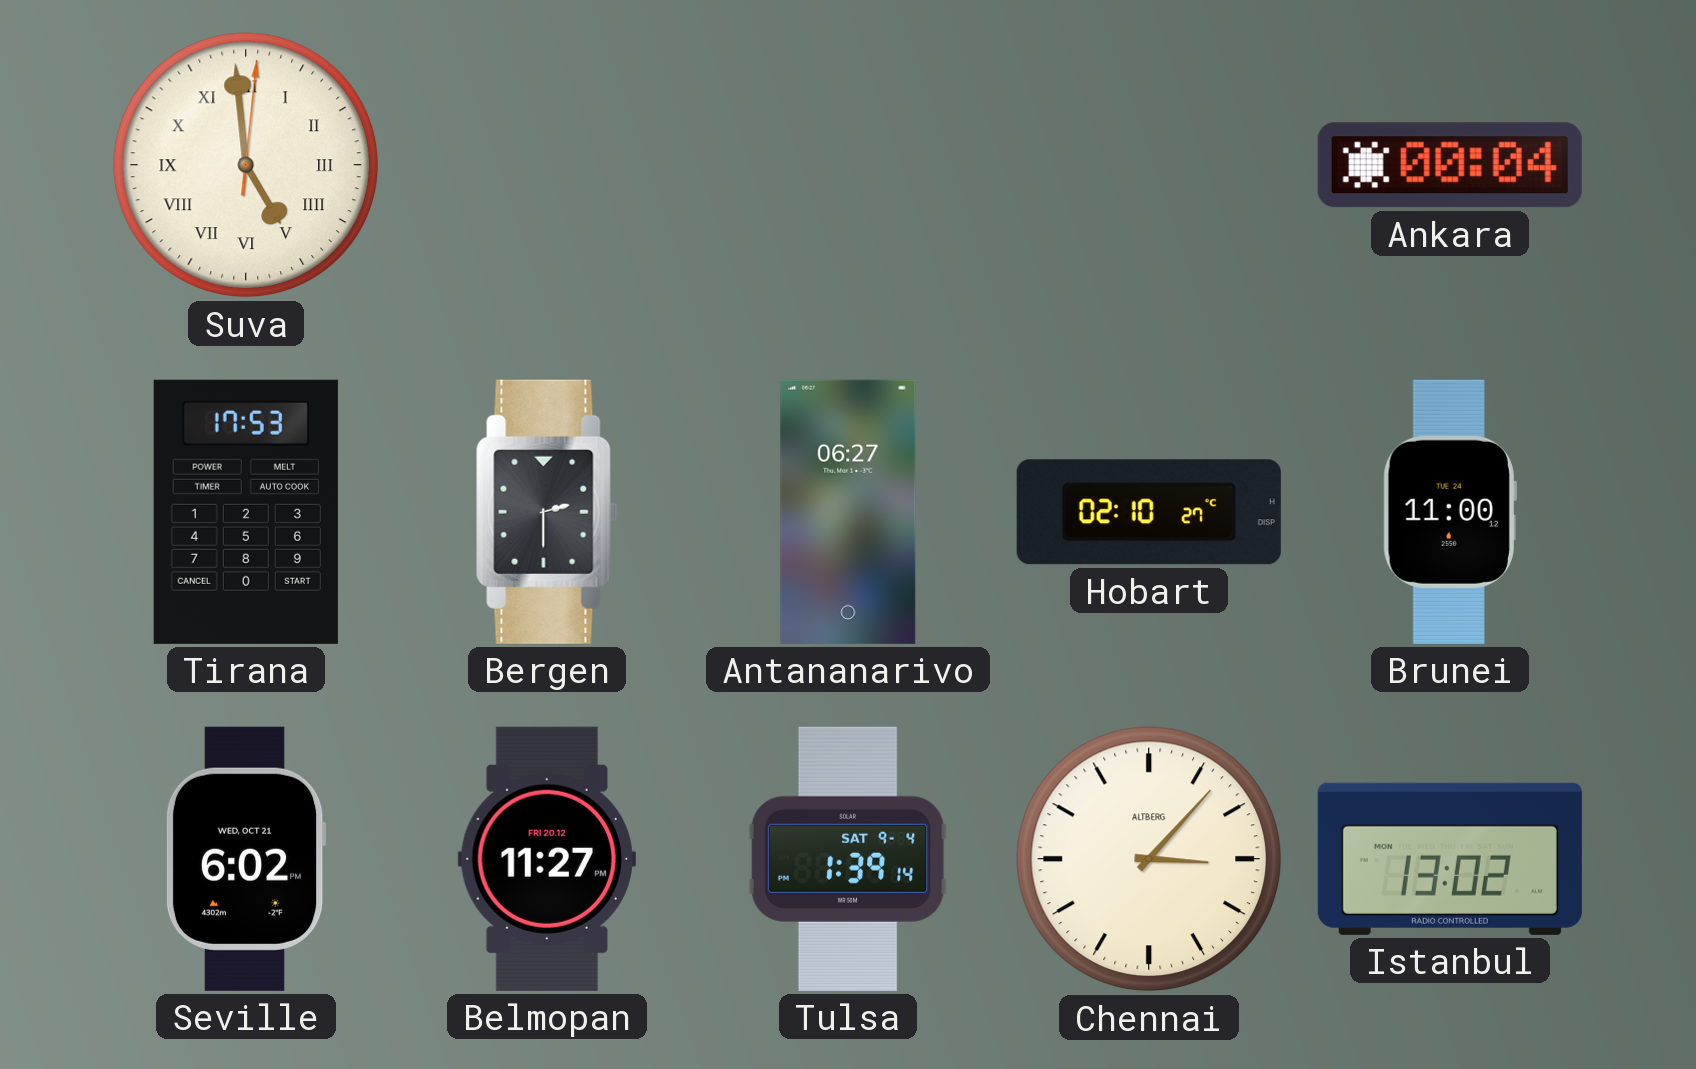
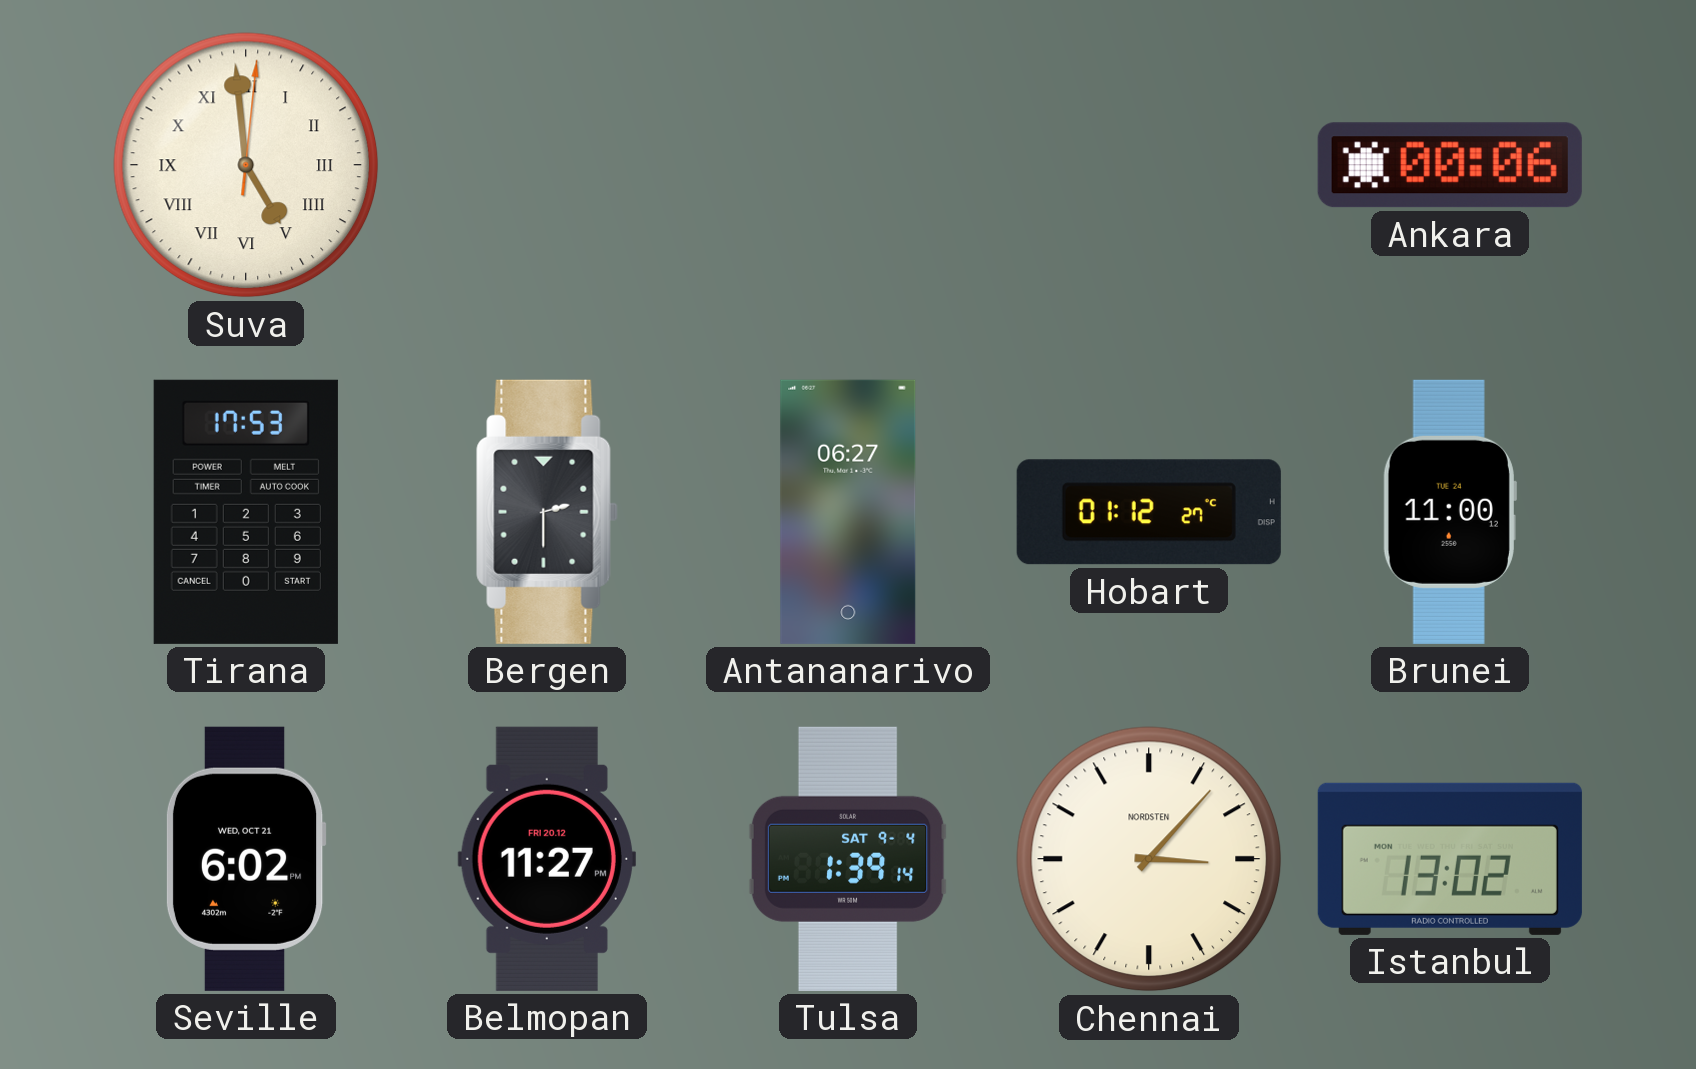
Ankara: 00:04 -> 00:06
Hobart: 02:10 -> 01:12
Chennai brand: ALTBERG -> NORDSTEN
